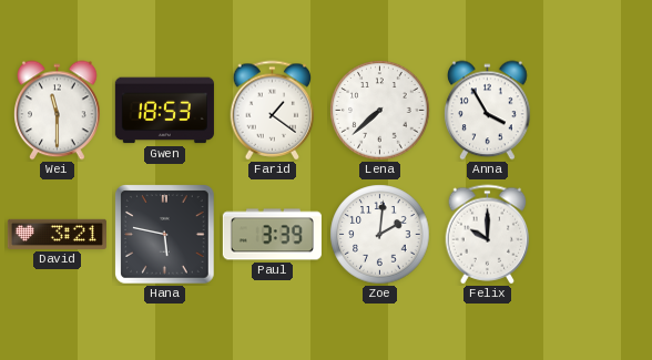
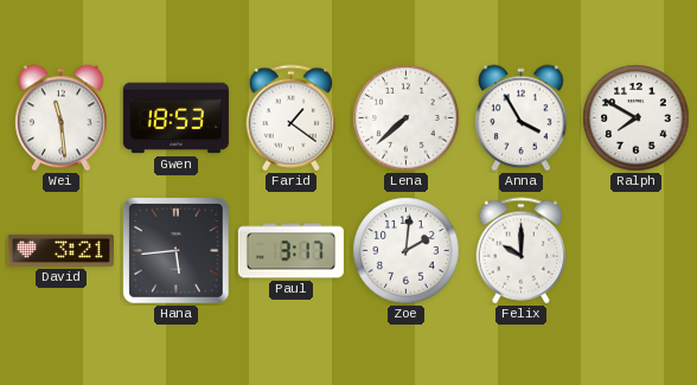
Wei: 11:30 -> 11:29
Ralph: none -> 7:50
Hana: 5:47 -> 5:44
Paul: 3:39 -> 3:17
